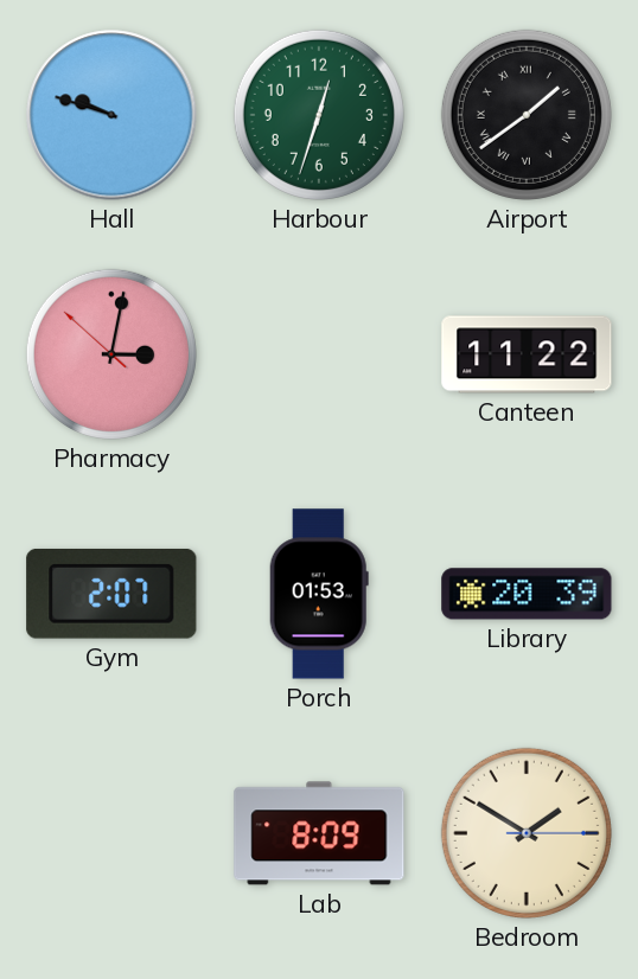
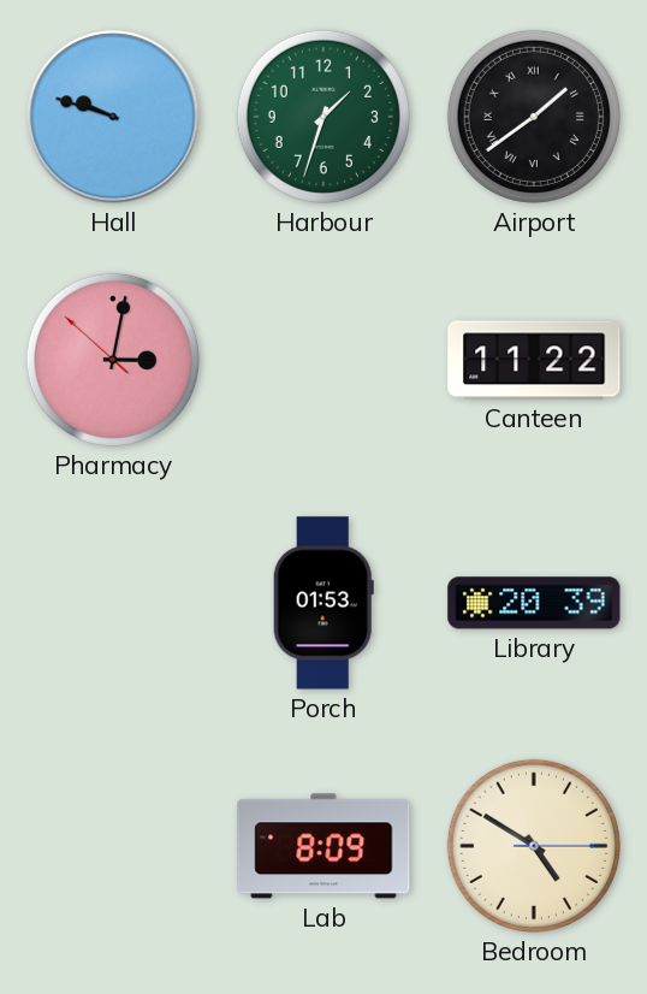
Harbour: 12:33 -> 1:33
Gym: 2:07 -> none
Bedroom: 1:50 -> 4:50
